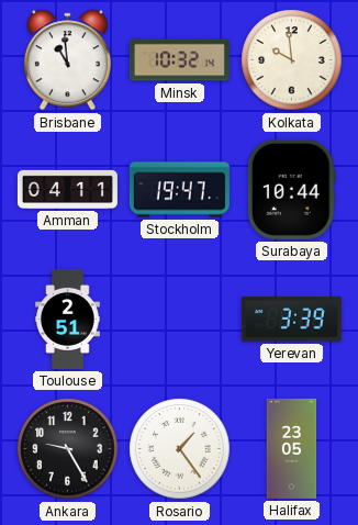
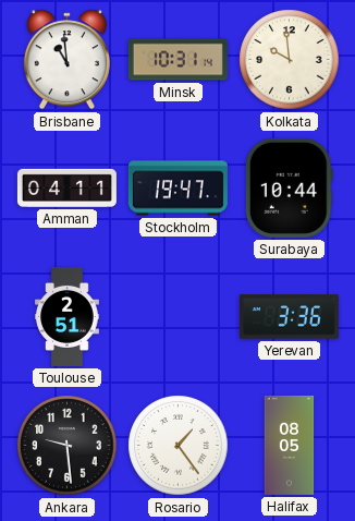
Minsk: 10:32 -> 10:31
Yerevan: 3:39 -> 3:36
Ankara: 9:25 -> 9:29
Halifax: 23:05 -> 08:05
